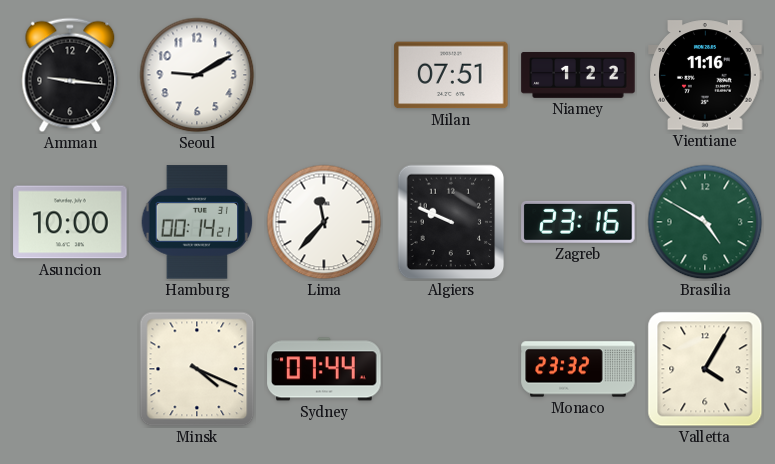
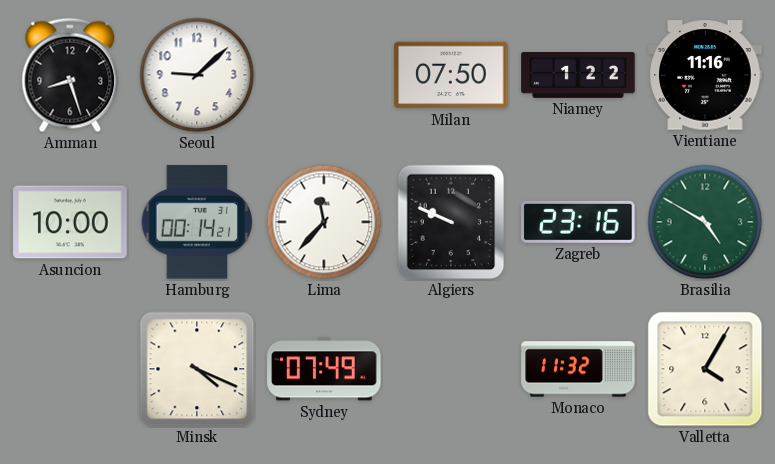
Amman: 9:16 -> 8:27
Seoul: 9:10 -> 9:08
Milan: 07:51 -> 07:50
Sydney: 07:44 -> 07:49
Monaco: 23:32 -> 11:32
